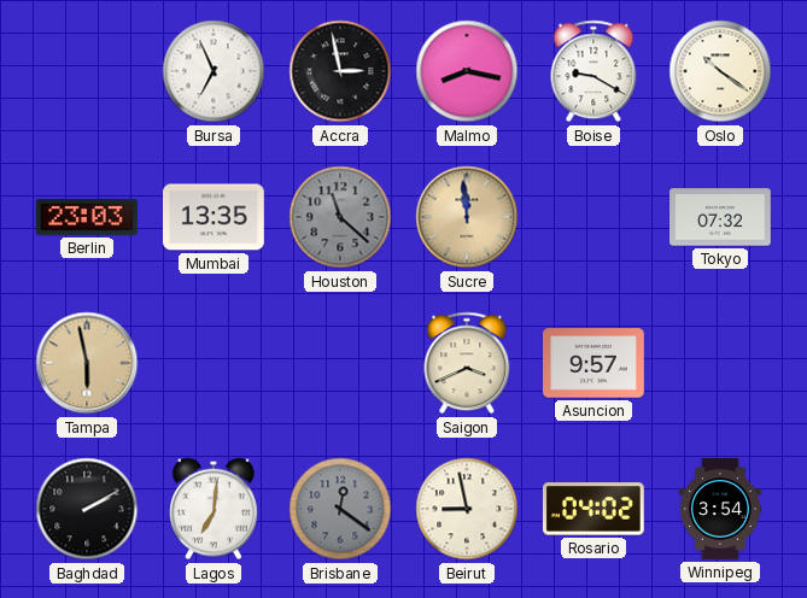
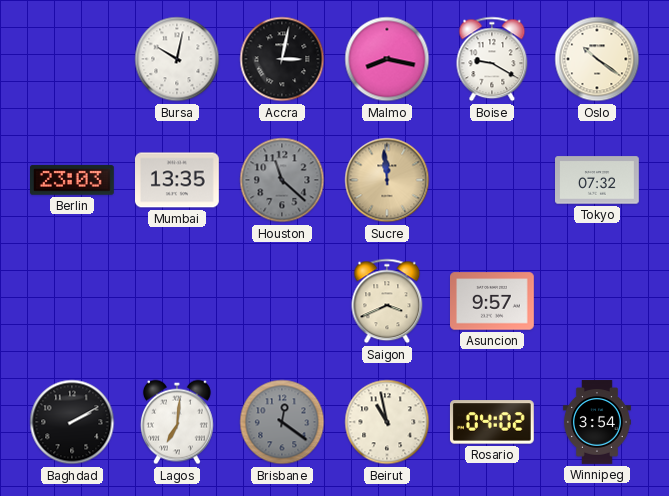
Bursa: 6:56 -> 10:02
Accra: 2:58 -> 3:02
Tampa: 5:58 -> none
Beirut: 8:58 -> 10:58
